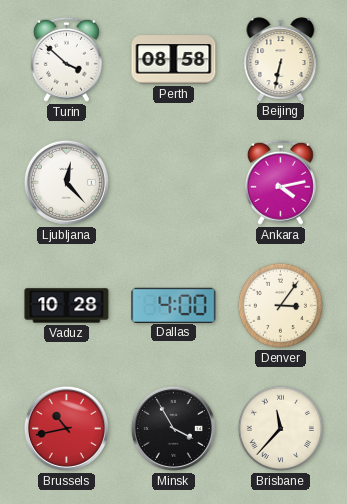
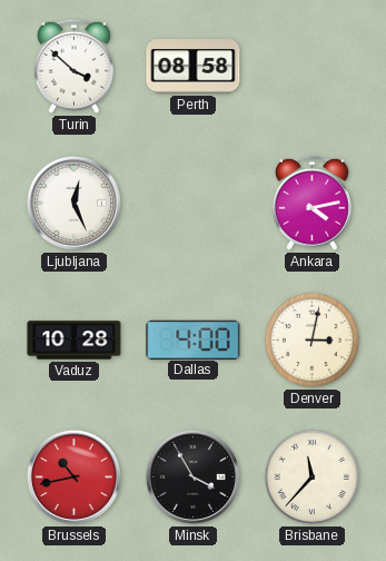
Beijing: 6:32 -> none
Ljubljana: 12:23 -> 12:26
Denver: 3:06 -> 3:02
